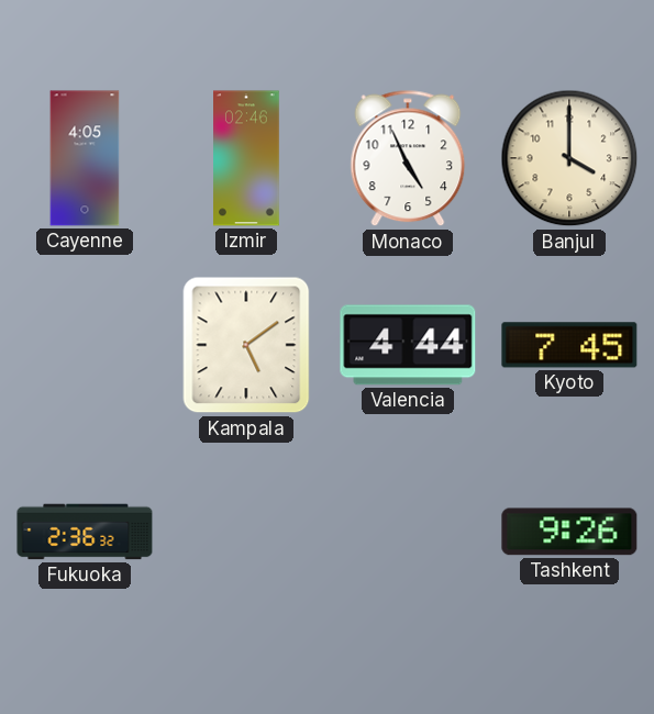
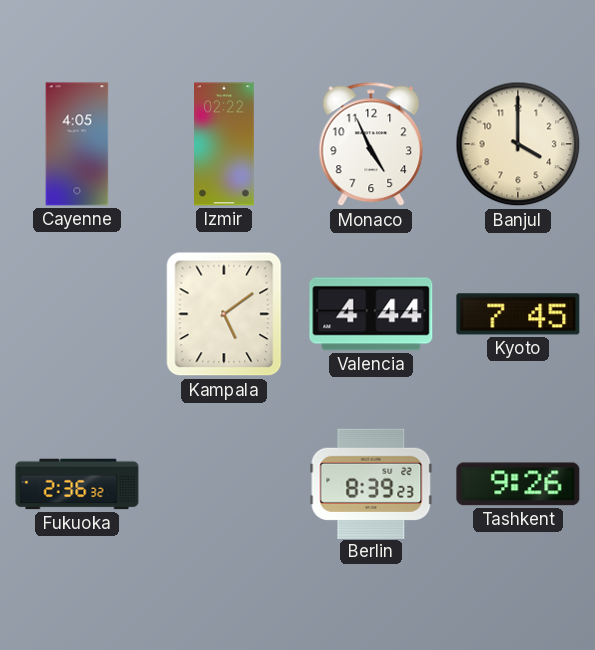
Izmir: 02:46 -> 02:22
Berlin: none -> 8:39
